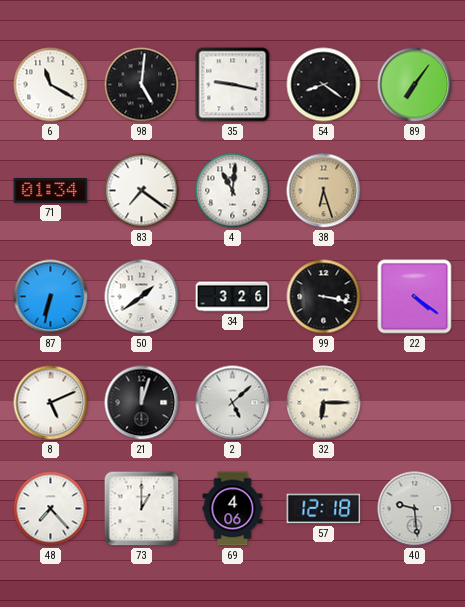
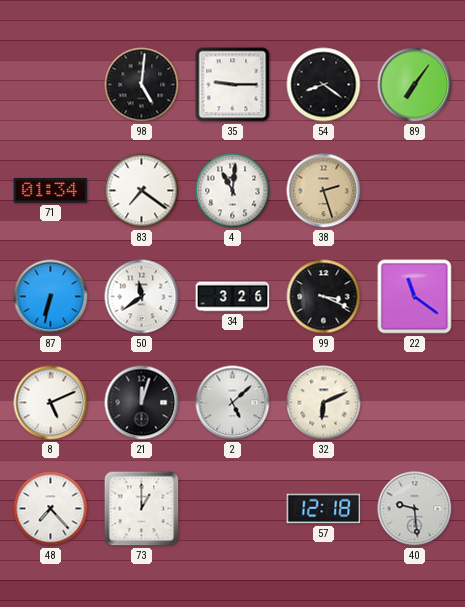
6: 11:20 -> none
35: 9:17 -> 9:15
38: 6:27 -> 2:27
50: 1:39 -> 11:39
99: 3:17 -> 3:19
22: 4:21 -> 11:21
32: 6:15 -> 6:11
69: 4:06 -> none
